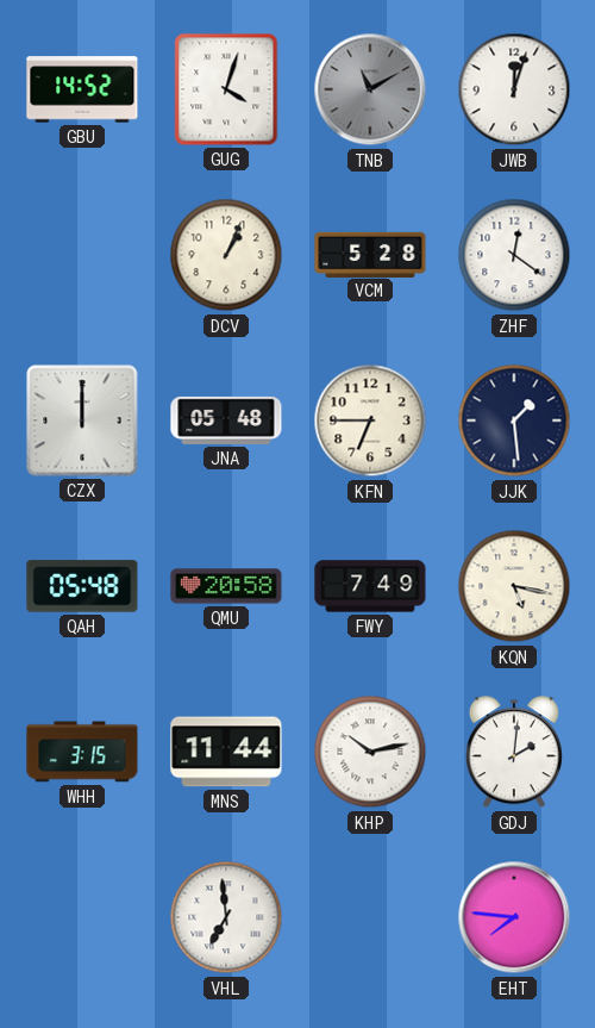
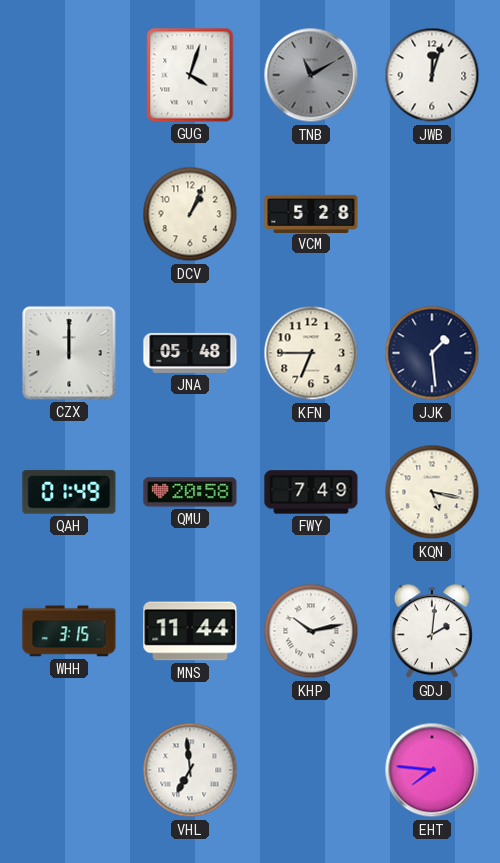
GBU: 14:52 -> none
ZHF: 12:21 -> none
QAH: 05:48 -> 01:49
